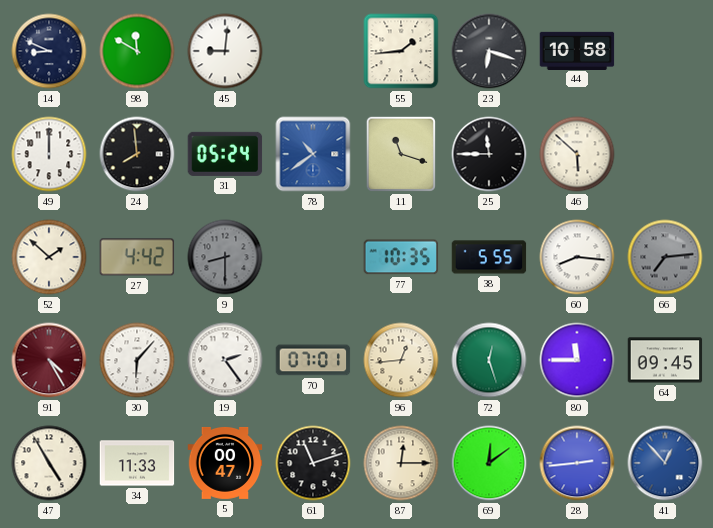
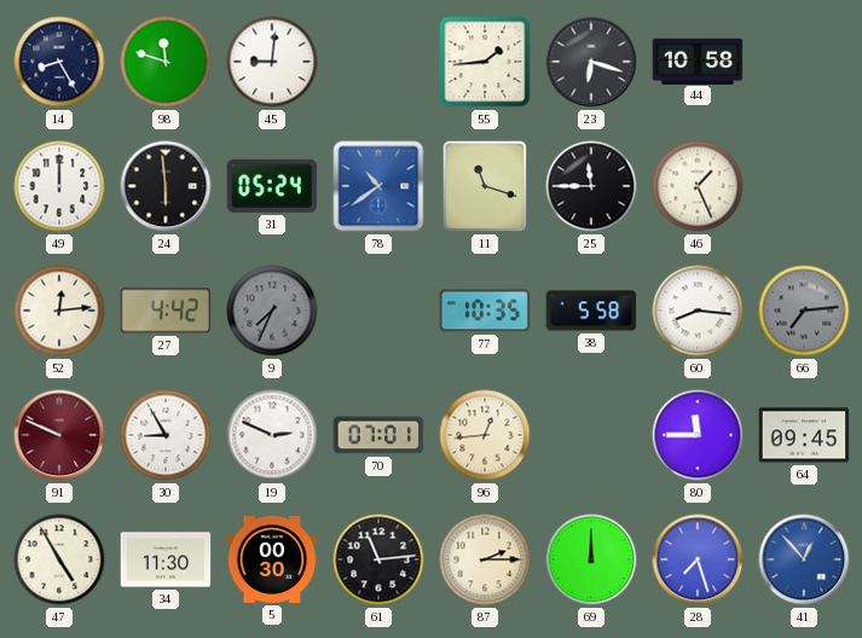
14: 8:49 -> 8:25
98: 11:50 -> 11:48
24: 7:59 -> 5:59
46: 5:52 -> 1:26
52: 1:52 -> 12:14
9: 8:30 -> 7:34
38: 5:55 -> 5:58
91: 4:25 -> 9:49
30: 6:07 -> 8:55
19: 2:24 -> 2:49
72: 12:27 -> none
34: 11:33 -> 11:30
5: 00:47 -> 00:30
61: 11:12 -> 11:14
87: 12:15 -> 2:15
69: 12:09 -> 12:00
28: 2:44 -> 7:27
